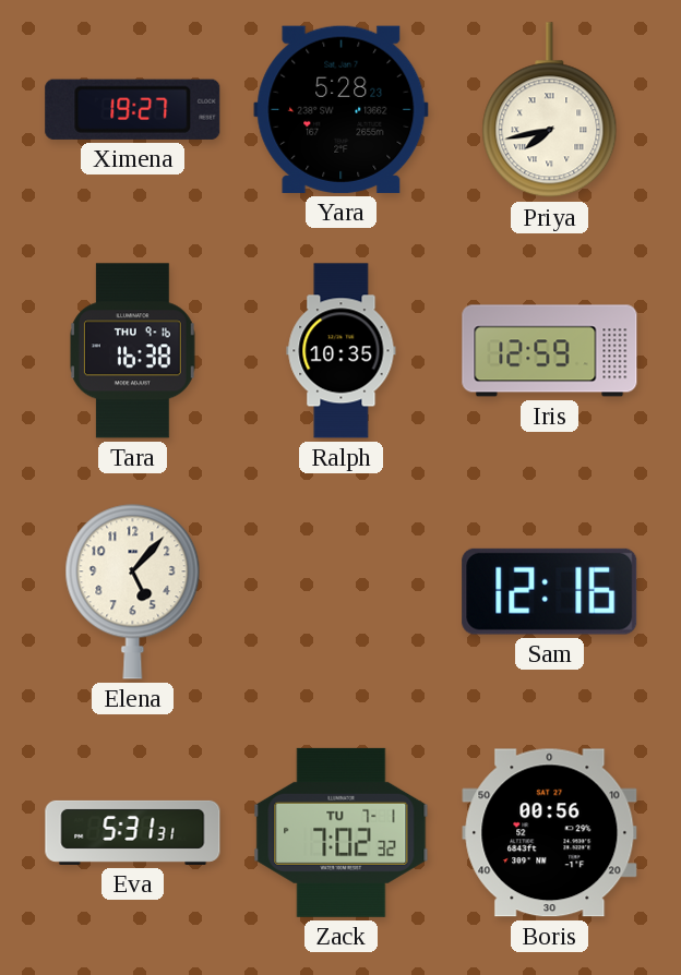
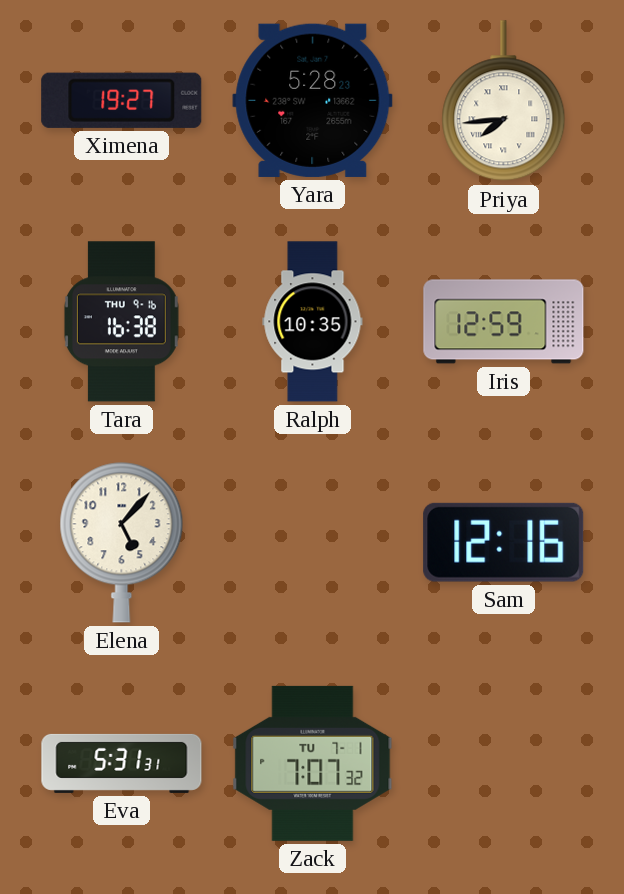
Priya: 7:43 -> 7:44
Zack: 7:02 -> 7:07
Boris: 00:56 -> none
